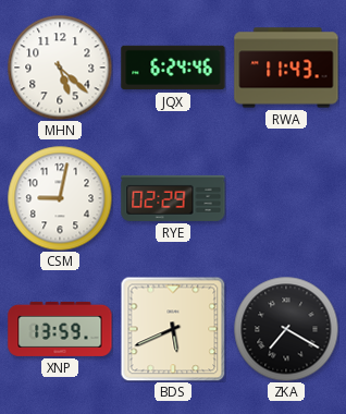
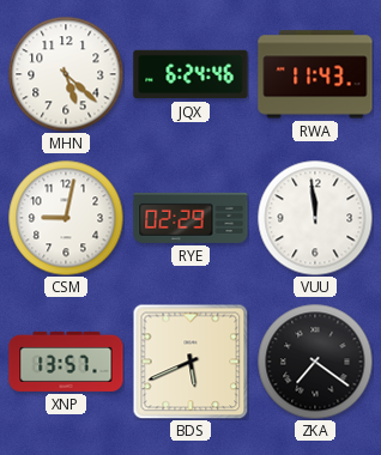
VUU: none -> 11:59
XNP: 13:59 -> 13:57
ZKA: 7:20 -> 7:21
